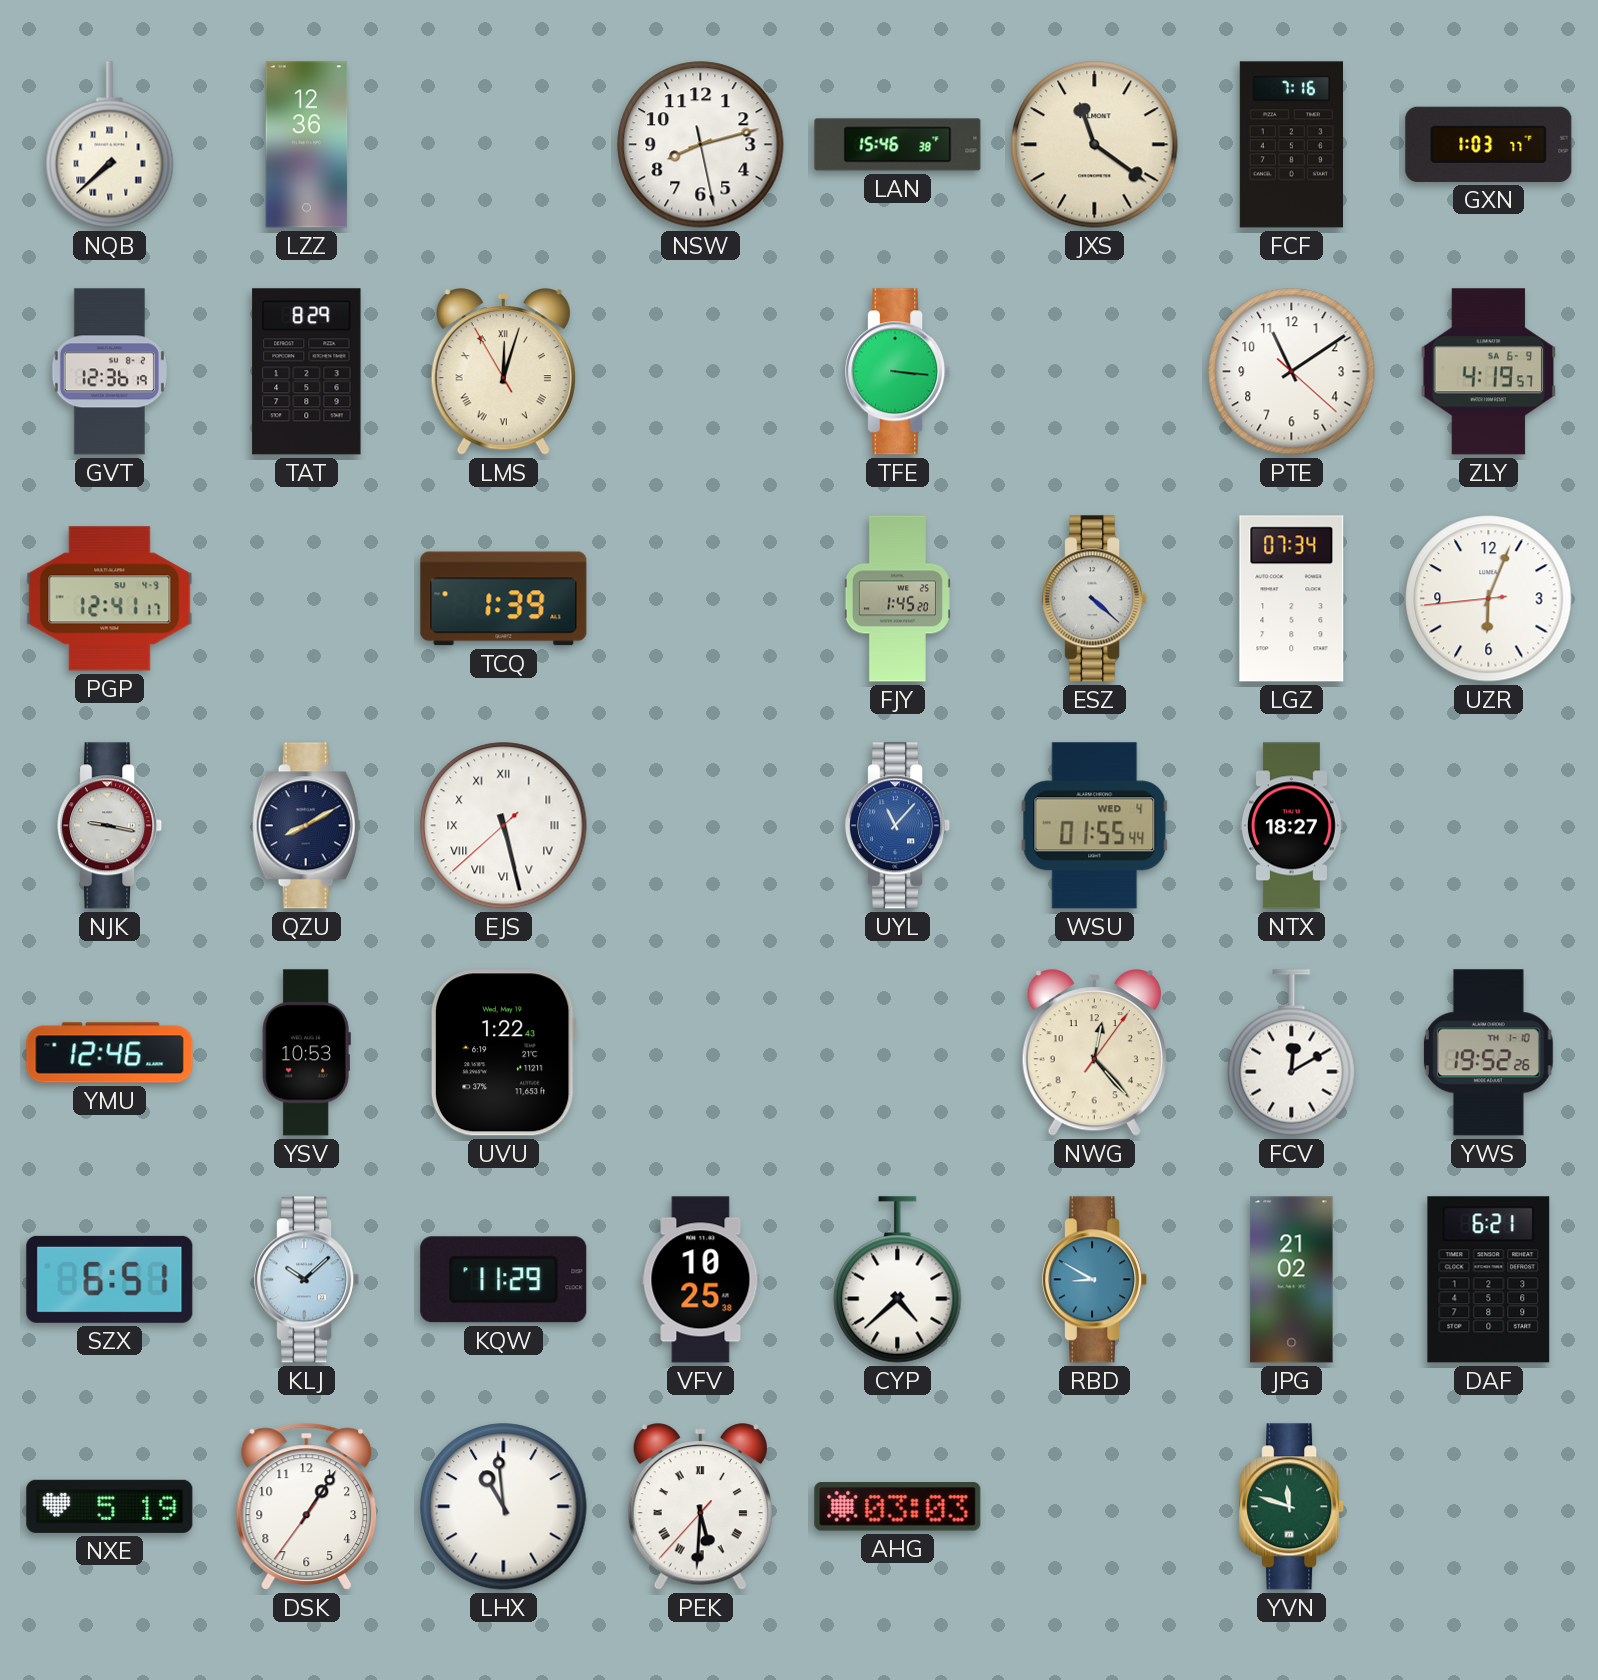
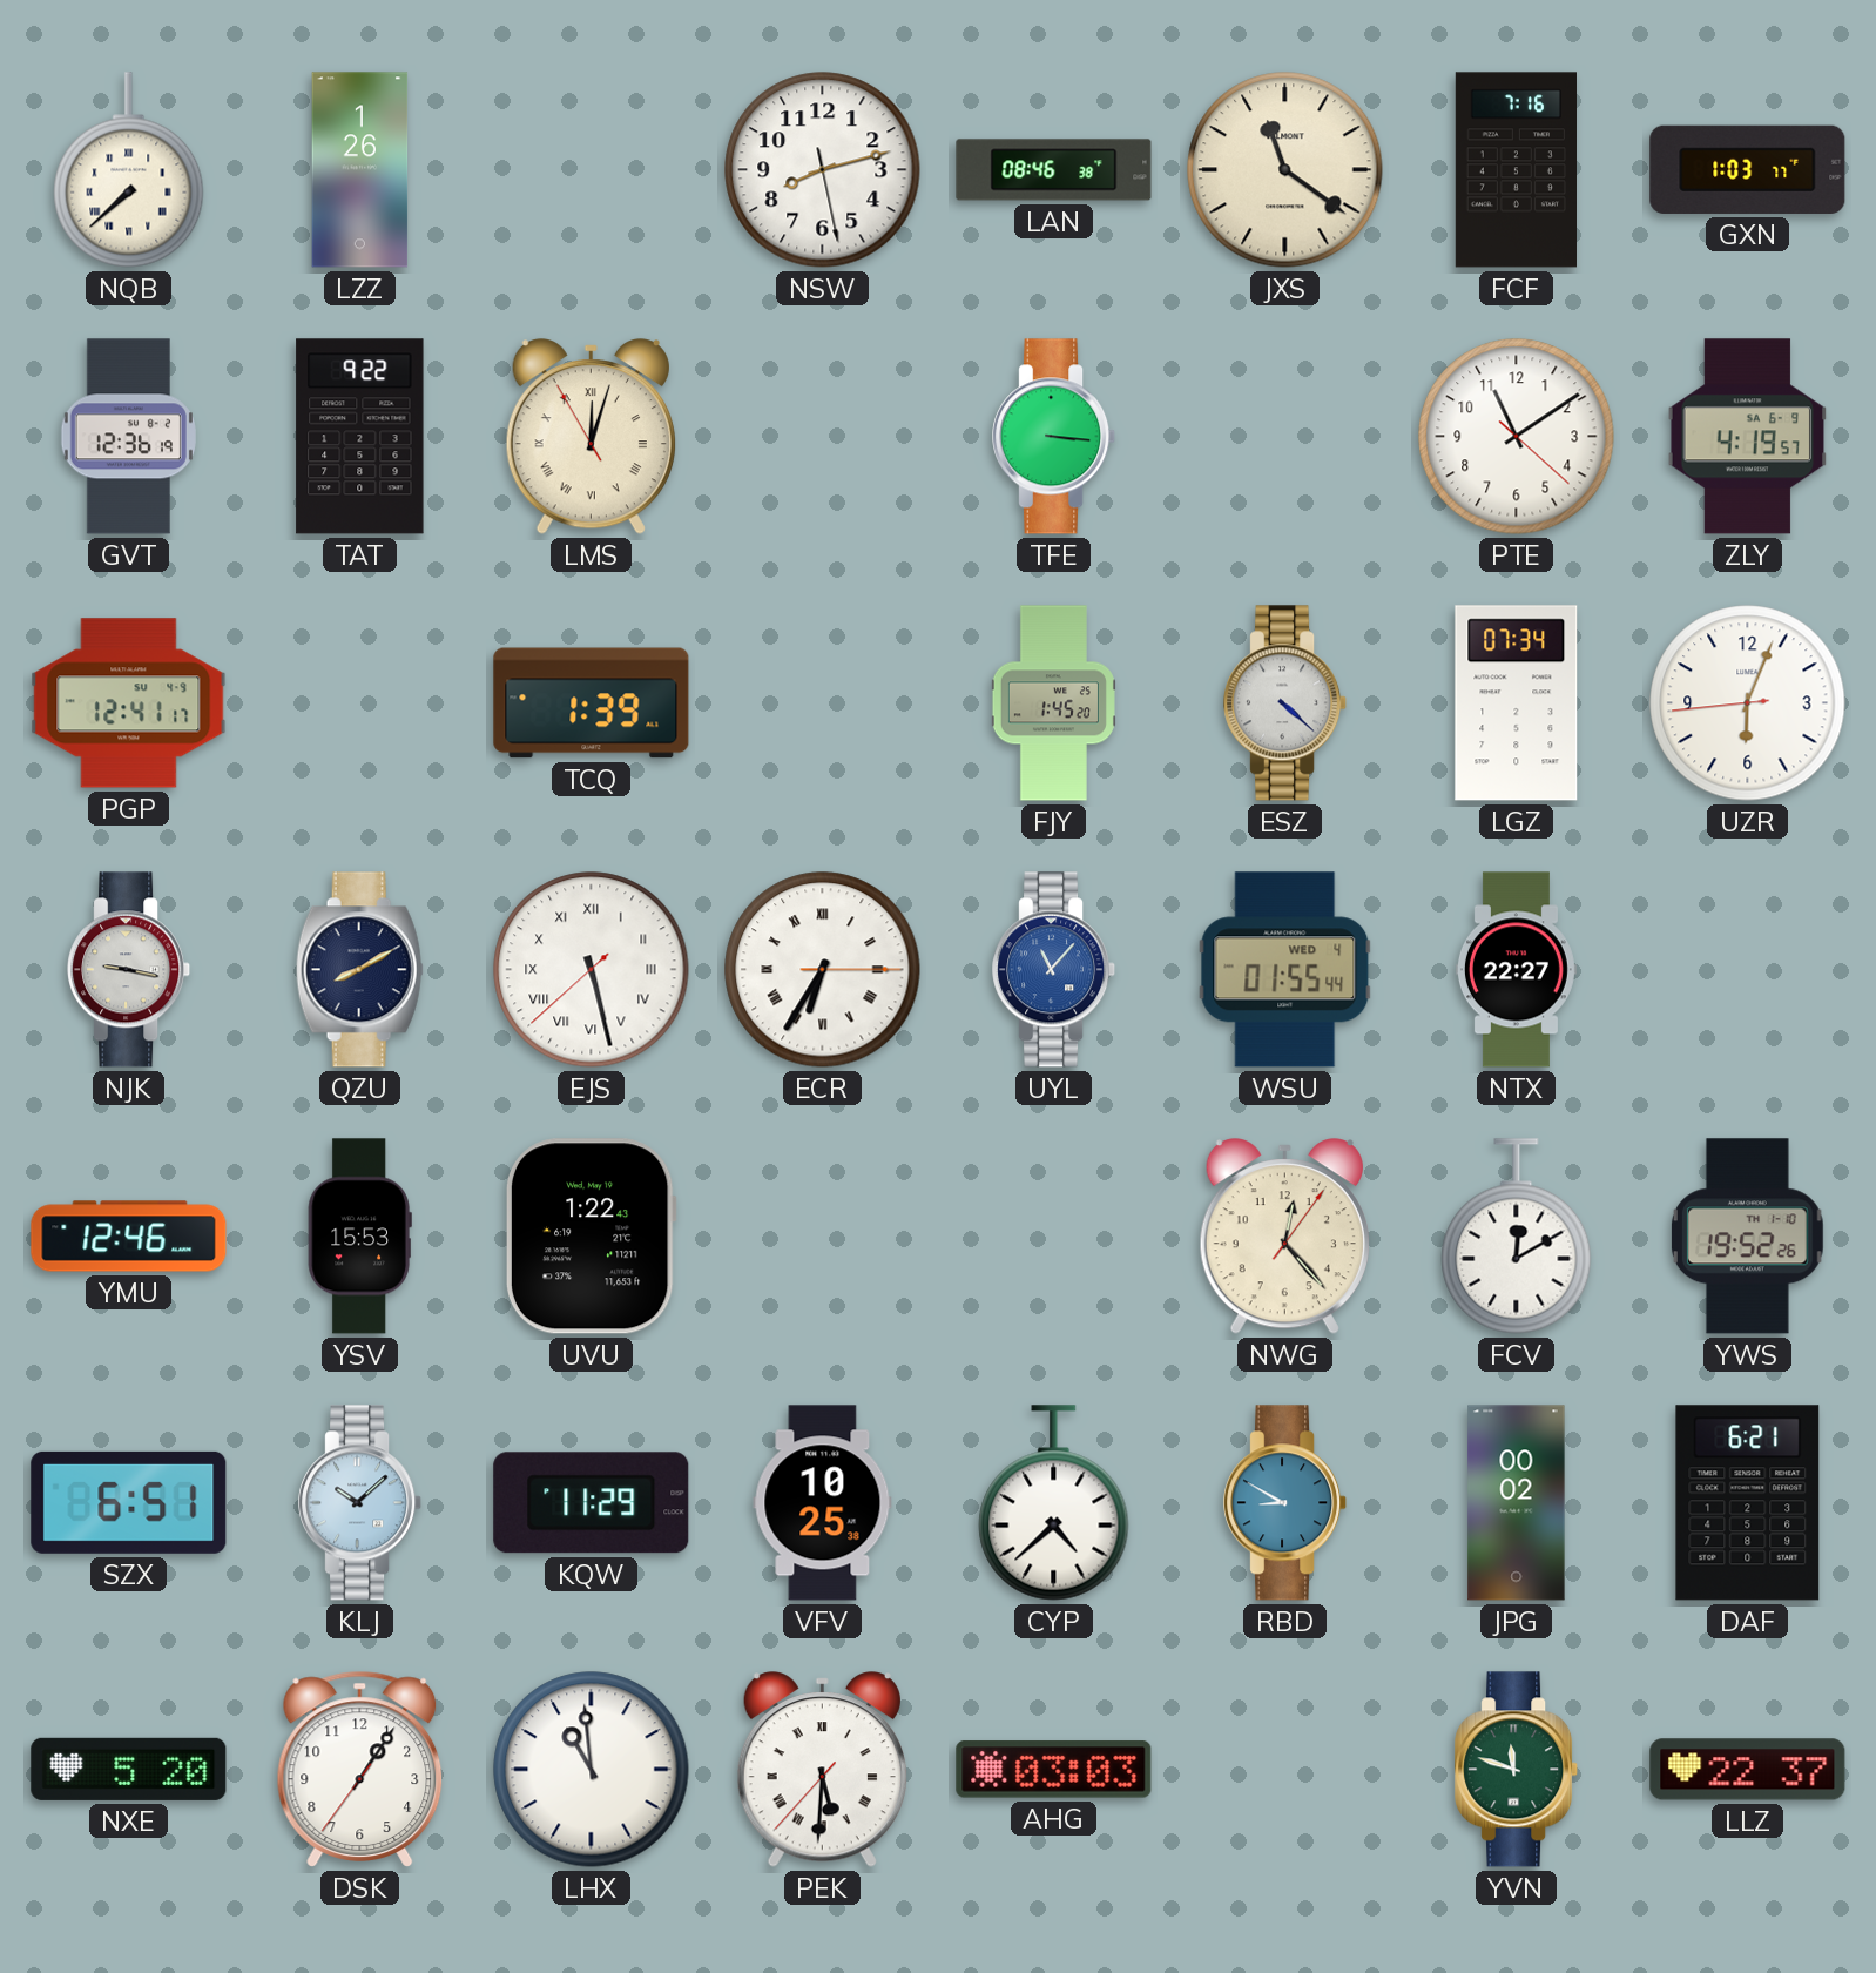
LZZ: 12:36 -> 1:26
LAN: 15:46 -> 08:46
TAT: 8:29 -> 9:22
ECR: none -> 6:35
NTX: 18:27 -> 22:27
YSV: 10:53 -> 15:53
JPG: 21:02 -> 00:02
NXE: 5:19 -> 5:20
LLZ: none -> 22:37
